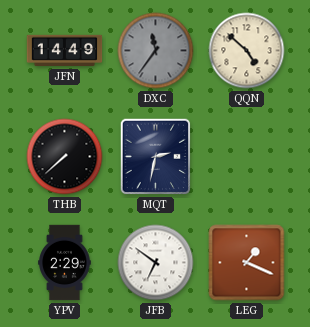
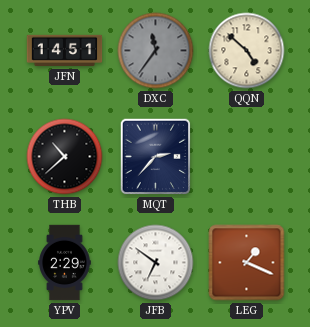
JFN: 14:49 -> 14:51
THB: 7:38 -> 10:38
MQT: 2:32 -> 2:37
